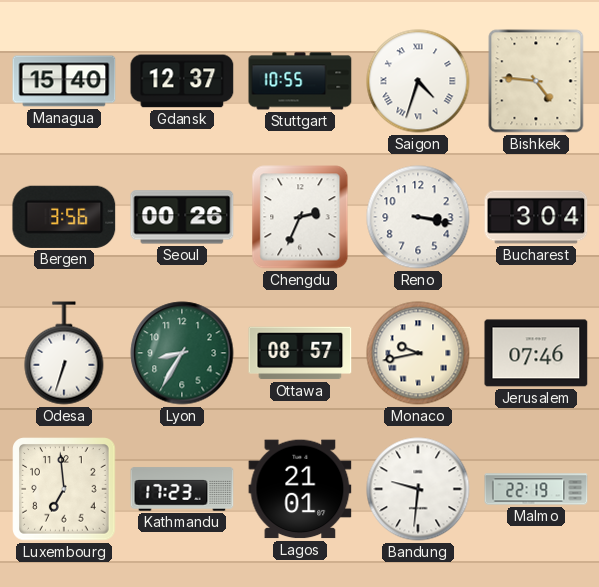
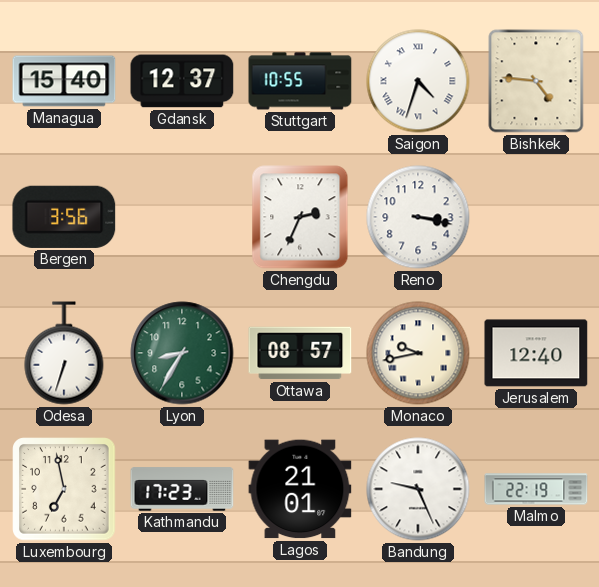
Seoul: 00:26 -> none
Bucharest: 3:04 -> none
Jerusalem: 07:46 -> 12:40
Luxembourg: 6:59 -> 6:58
Bandung: 9:31 -> 9:26
